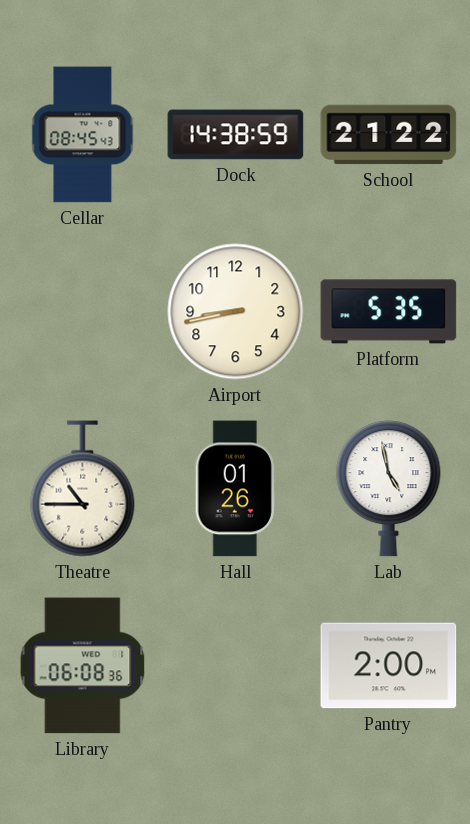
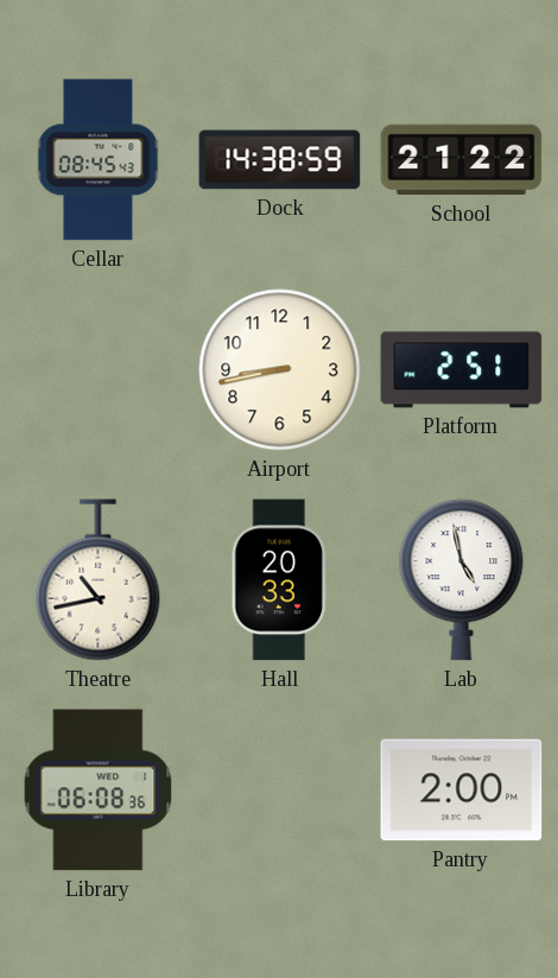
Platform: 5:35 -> 2:51
Theatre: 10:45 -> 10:43
Hall: 01:26 -> 20:33
